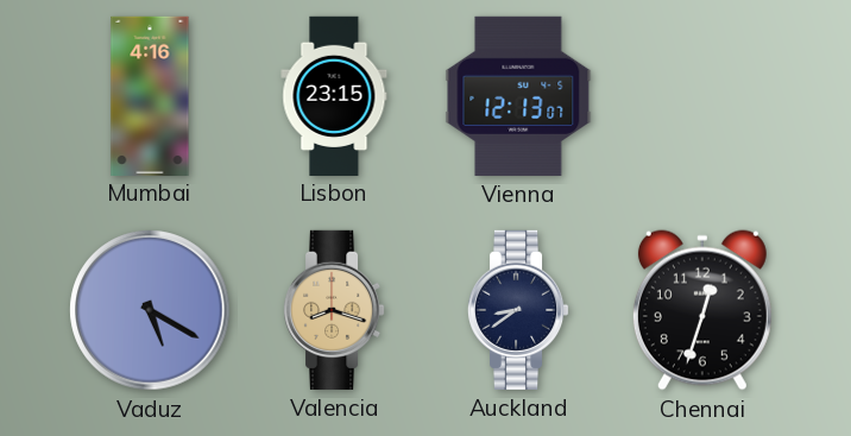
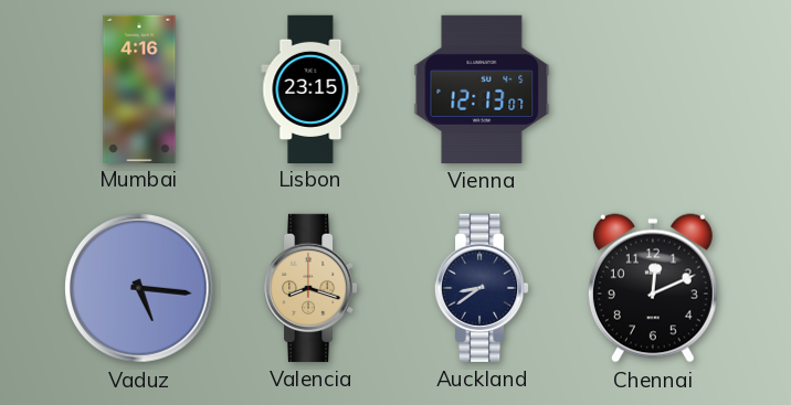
Vaduz: 5:20 -> 5:16
Chennai: 12:33 -> 12:11
